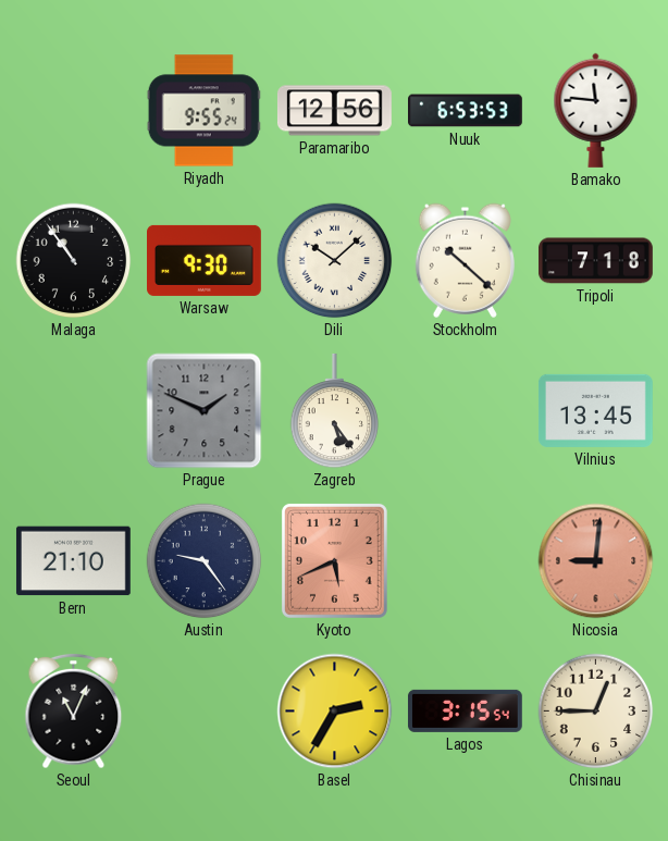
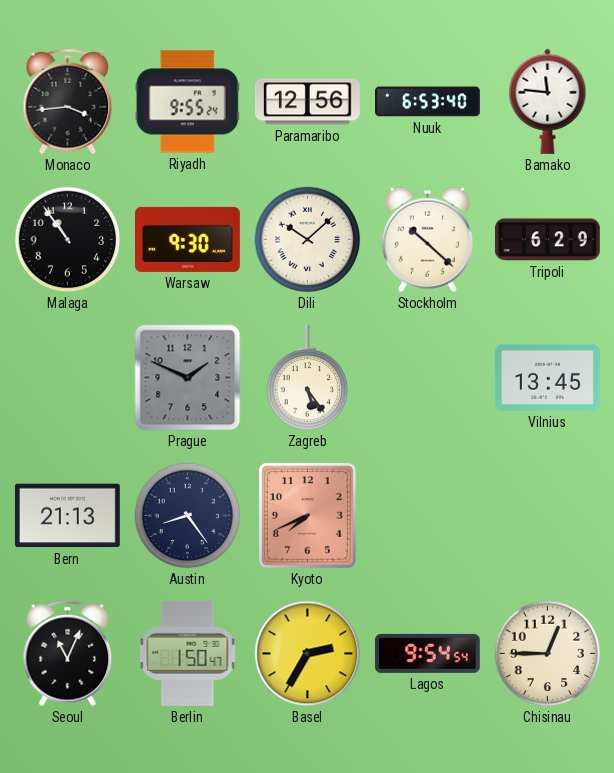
Monaco: none -> 3:44
Nuuk: 6:53:53 -> 6:53:40
Tripoli: 7:18 -> 6:29
Bern: 21:10 -> 21:13
Austin: 9:24 -> 8:24
Kyoto: 5:41 -> 7:41
Nicosia: 9:01 -> none
Berlin: none -> 1:50
Lagos: 3:15 -> 9:54
